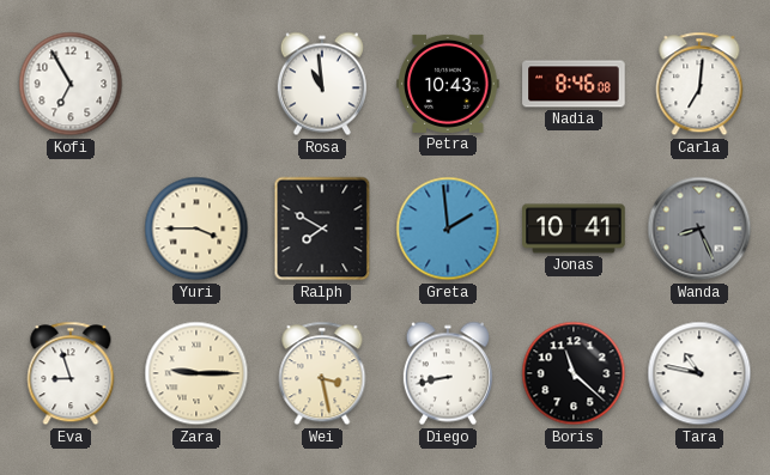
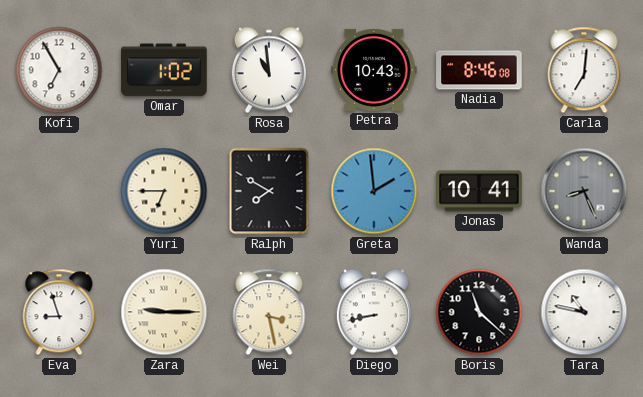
Omar: none -> 1:02
Yuri: 3:45 -> 6:45
